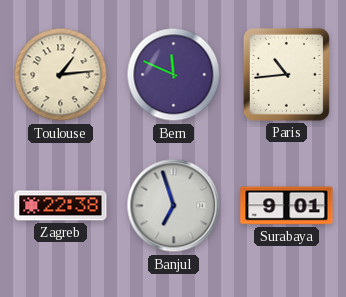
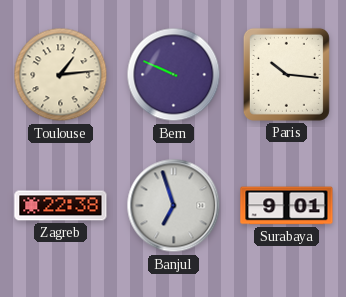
Bern: 11:49 -> 9:49
Paris: 10:44 -> 10:16
